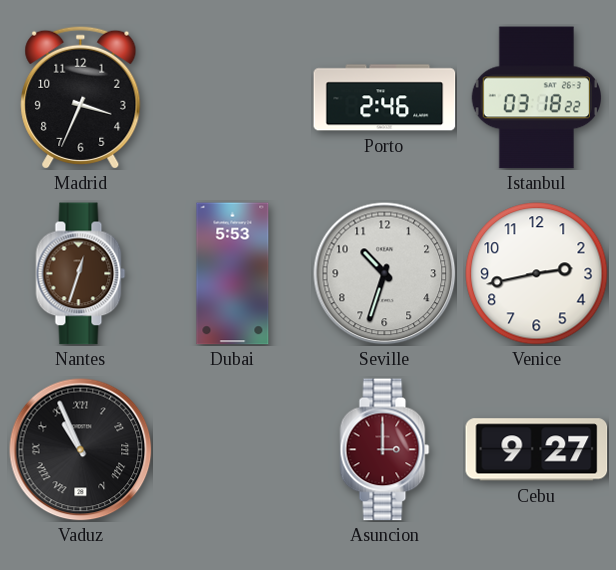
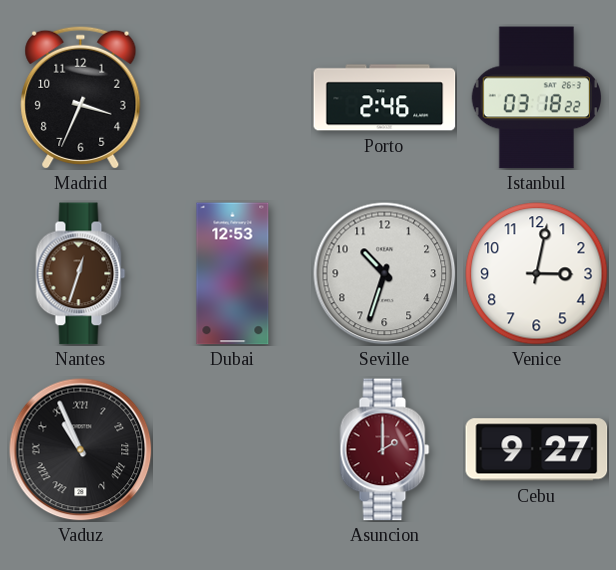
Dubai: 5:53 -> 12:53
Venice: 2:43 -> 3:02
Asuncion: 3:00 -> 2:00
